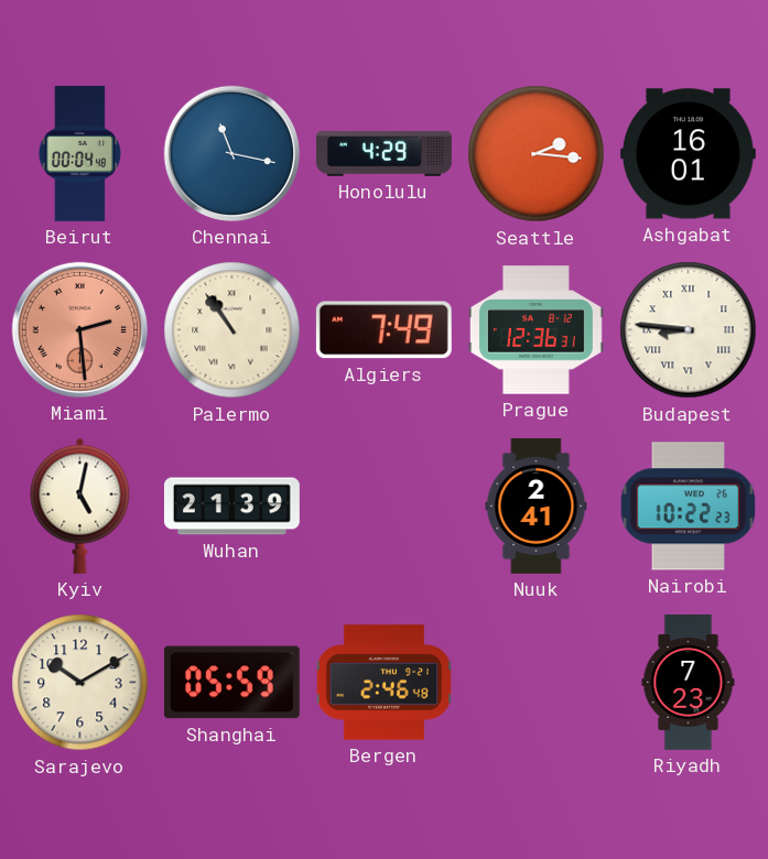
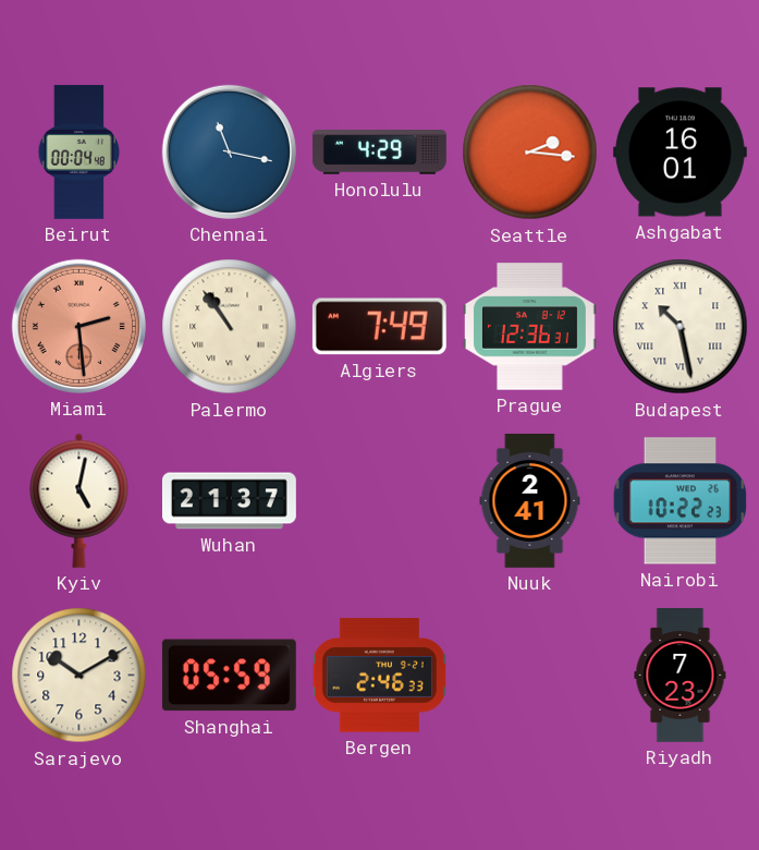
Budapest: 8:46 -> 10:28
Wuhan: 21:39 -> 21:37
Bergen: 2:46:48 -> 2:46:33
